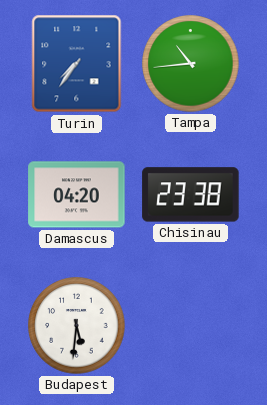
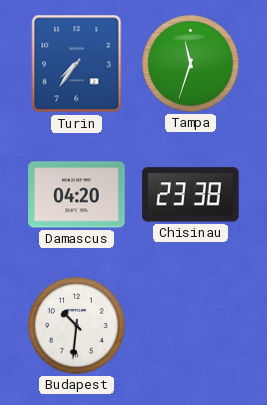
Tampa: 10:44 -> 11:33
Budapest: 5:31 -> 10:31
